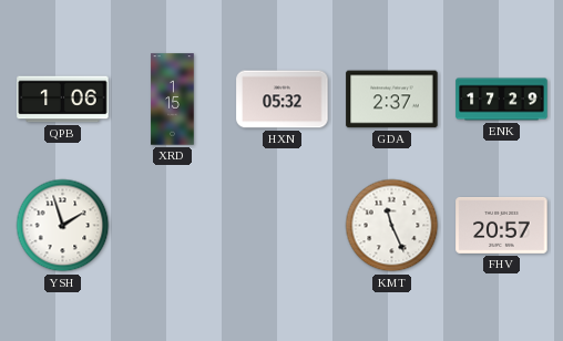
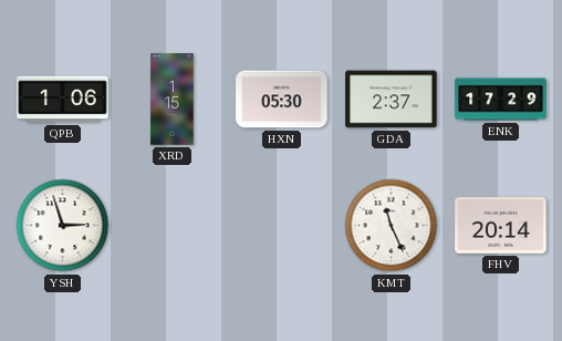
HXN: 05:32 -> 05:30
YSH: 1:57 -> 2:57
FHV: 20:57 -> 20:14
